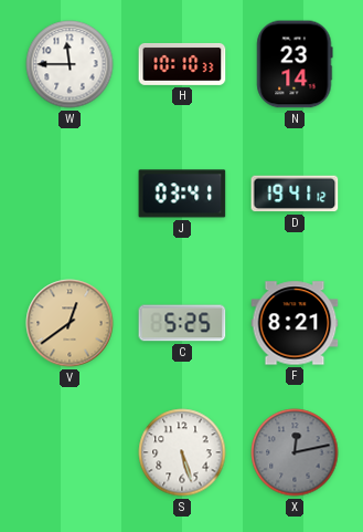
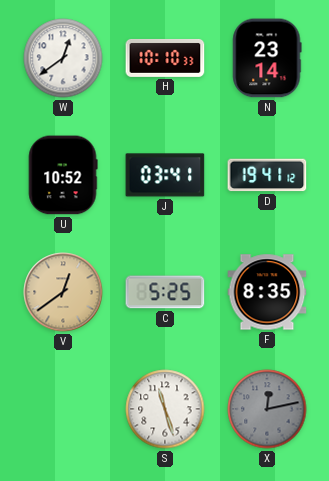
W: 11:45 -> 12:39
U: none -> 10:52
F: 8:21 -> 8:35
S: 5:27 -> 11:27
